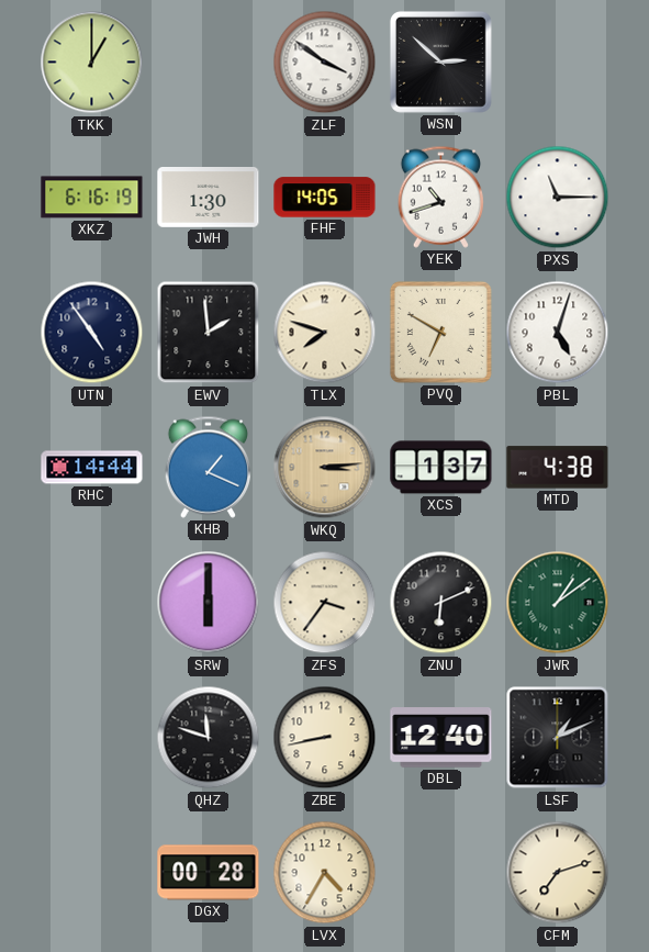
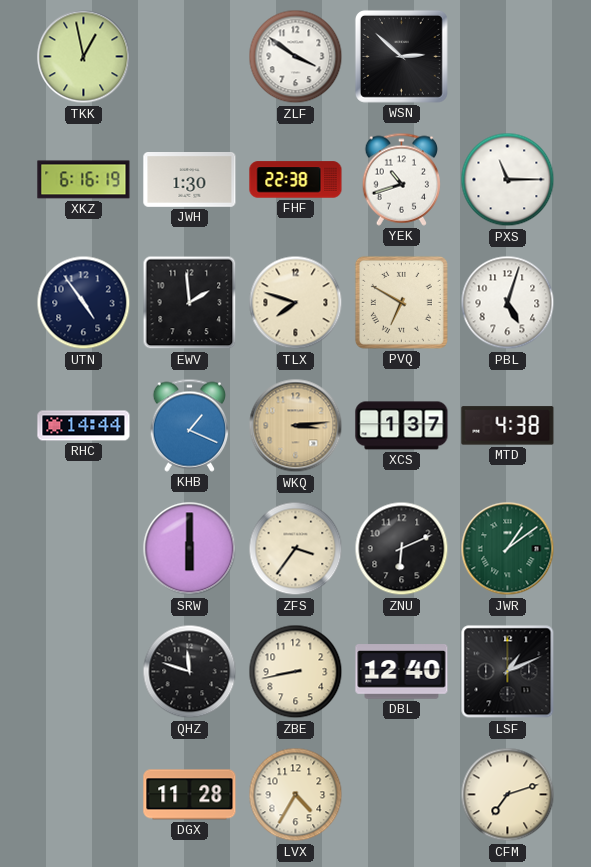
TKK: 1:00 -> 12:58
FHF: 14:05 -> 22:38
DGX: 00:28 -> 11:28
